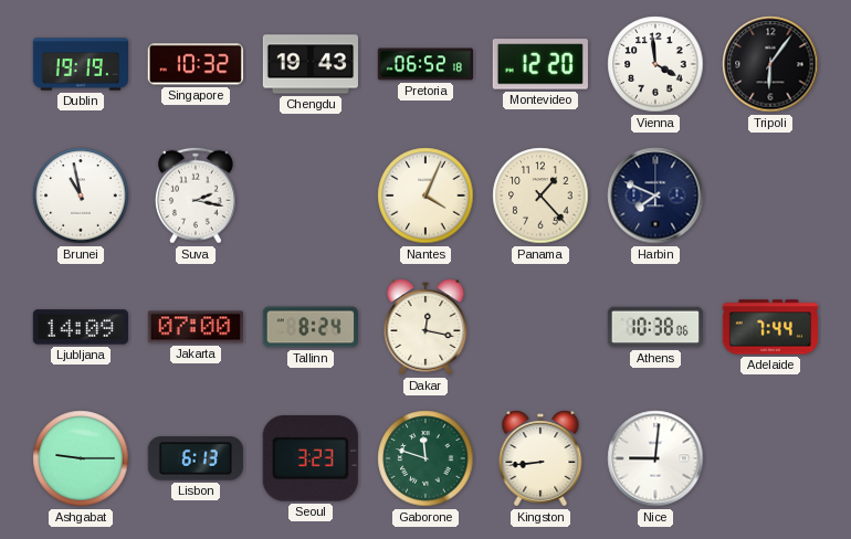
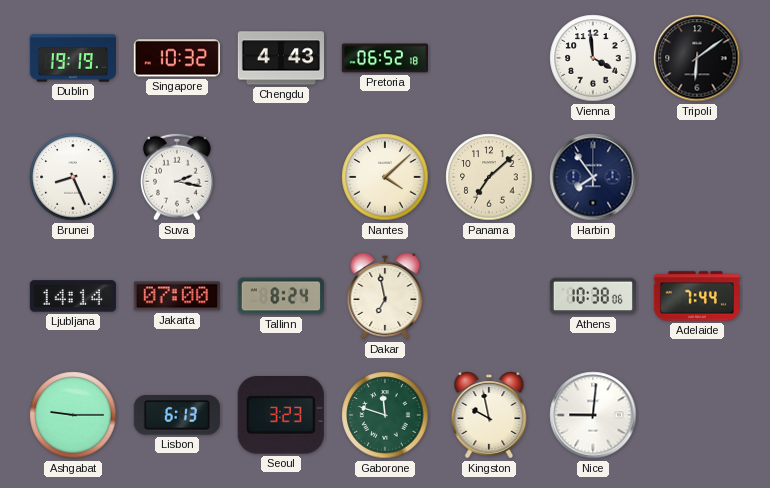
Chengdu: 19:43 -> 4:43
Montevideo: 12:20 -> none
Tripoli: 6:06 -> 6:09
Brunei: 10:58 -> 8:26
Nantes: 4:04 -> 4:08
Panama: 1:23 -> 7:08
Harbin: 7:49 -> 7:54
Ljubljana: 14:09 -> 14:14
Dakar: 12:17 -> 6:58
Kingston: 8:44 -> 9:58
